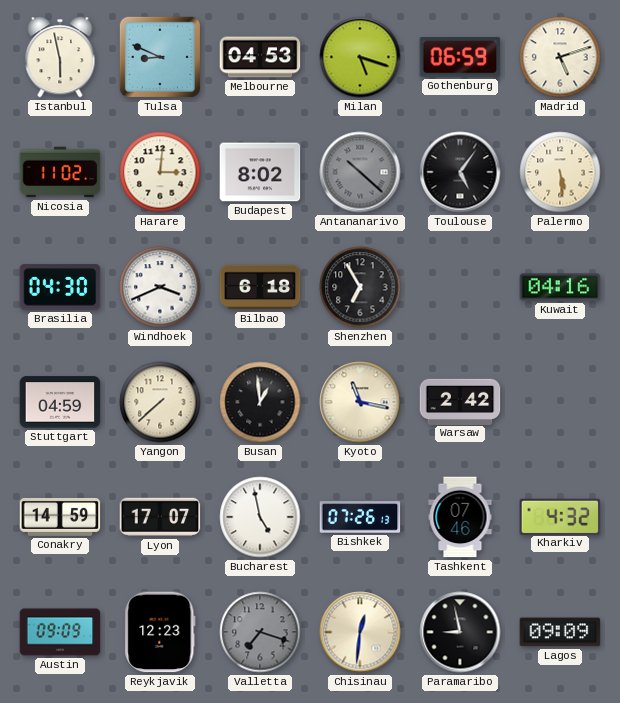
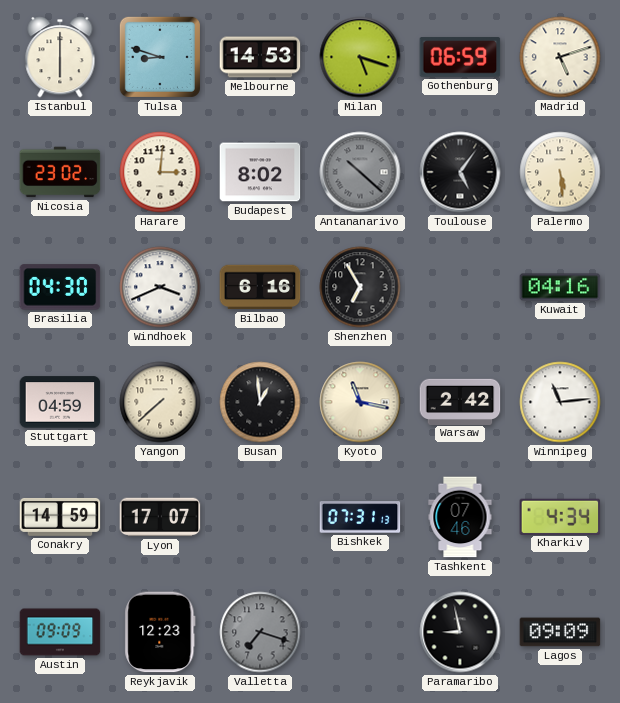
Istanbul: 5:58 -> 6:00
Tulsa: 8:49 -> 8:48
Melbourne: 04:53 -> 14:53
Nicosia: 11:02 -> 23:02
Bilbao: 6:18 -> 6:16
Winnipeg: none -> 11:14
Bucharest: 4:58 -> none
Bishkek: 07:26 -> 07:31
Kharkiv: 4:32 -> 4:34
Chisinau: 12:31 -> none
